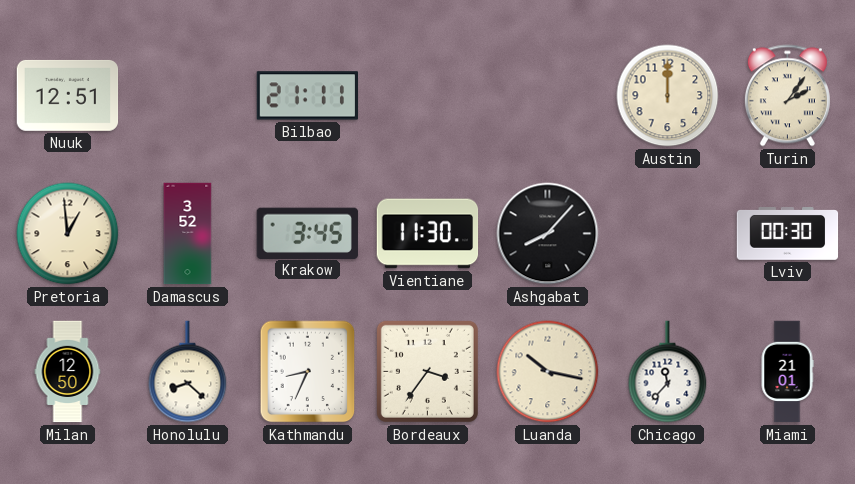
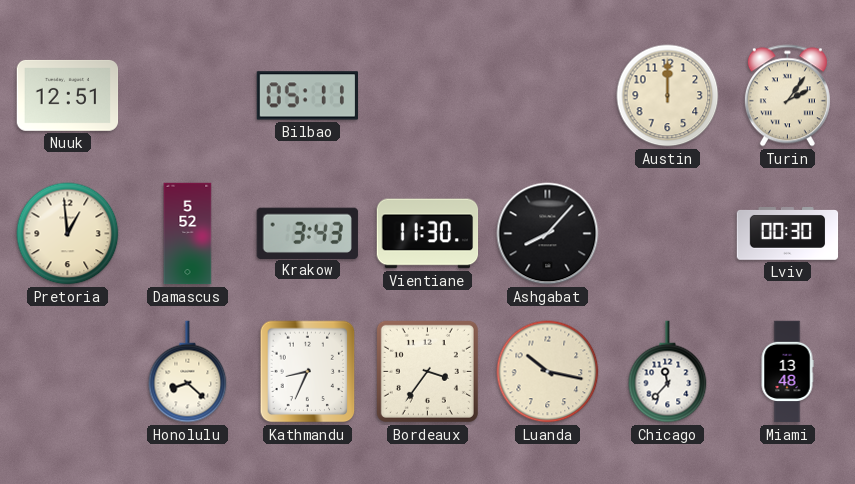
Bilbao: 21:11 -> 05:11
Damascus: 3:52 -> 5:52
Krakow: 3:45 -> 3:43
Milan: 12:50 -> none
Miami: 21:01 -> 13:48
